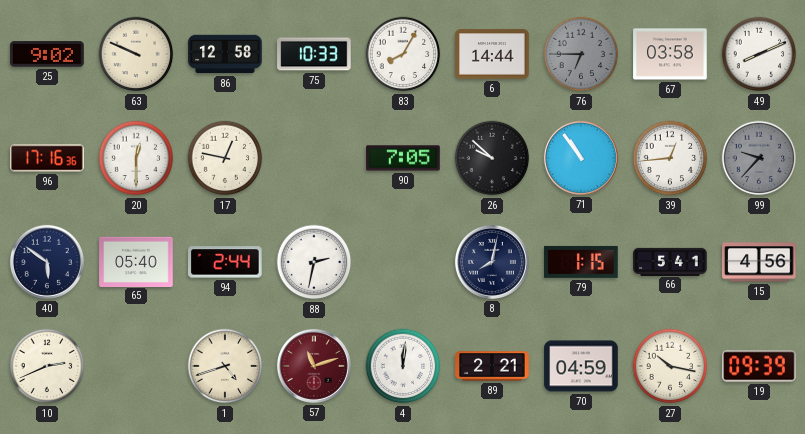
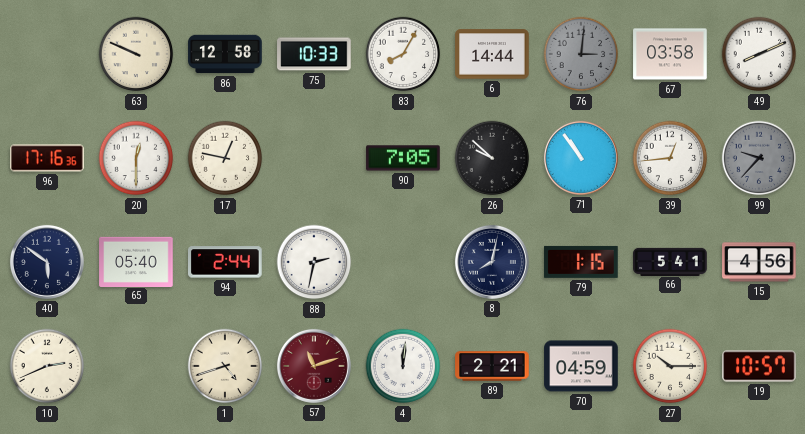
25: 9:02 -> none
76: 6:45 -> 3:01
27: 10:17 -> 10:15
19: 09:39 -> 10:57
